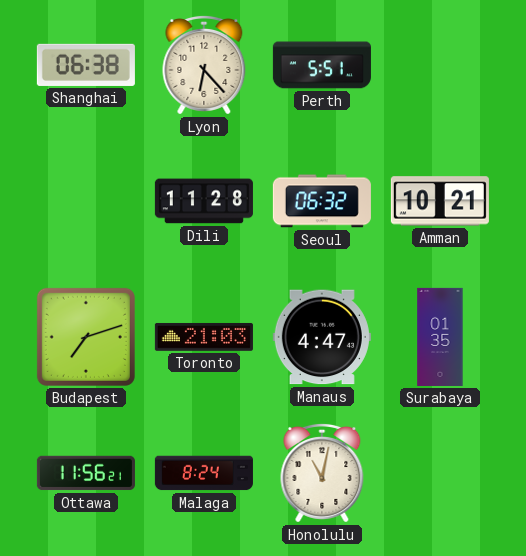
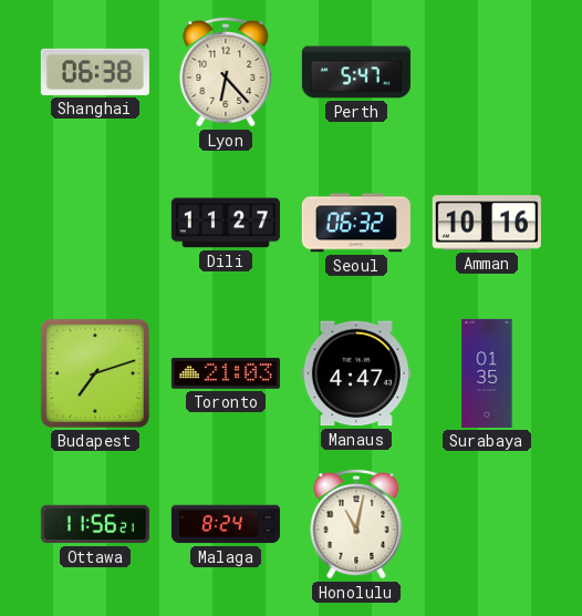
Perth: 5:51 -> 5:47
Dili: 11:28 -> 11:27
Amman: 10:21 -> 10:16
